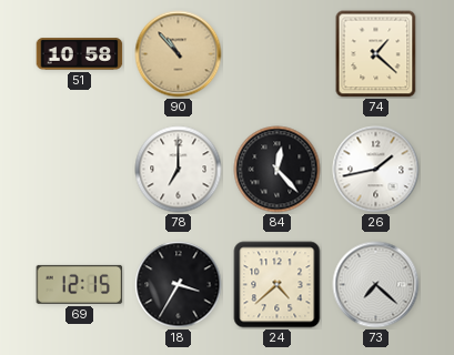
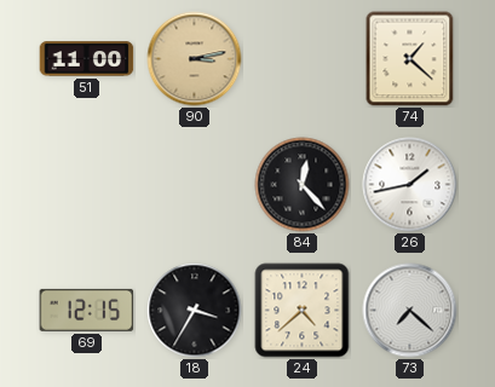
51: 10:58 -> 11:00
90: 10:53 -> 3:13
78: 7:00 -> none
